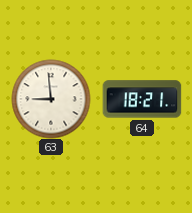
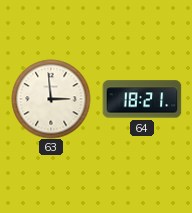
63: 8:59 -> 2:59
